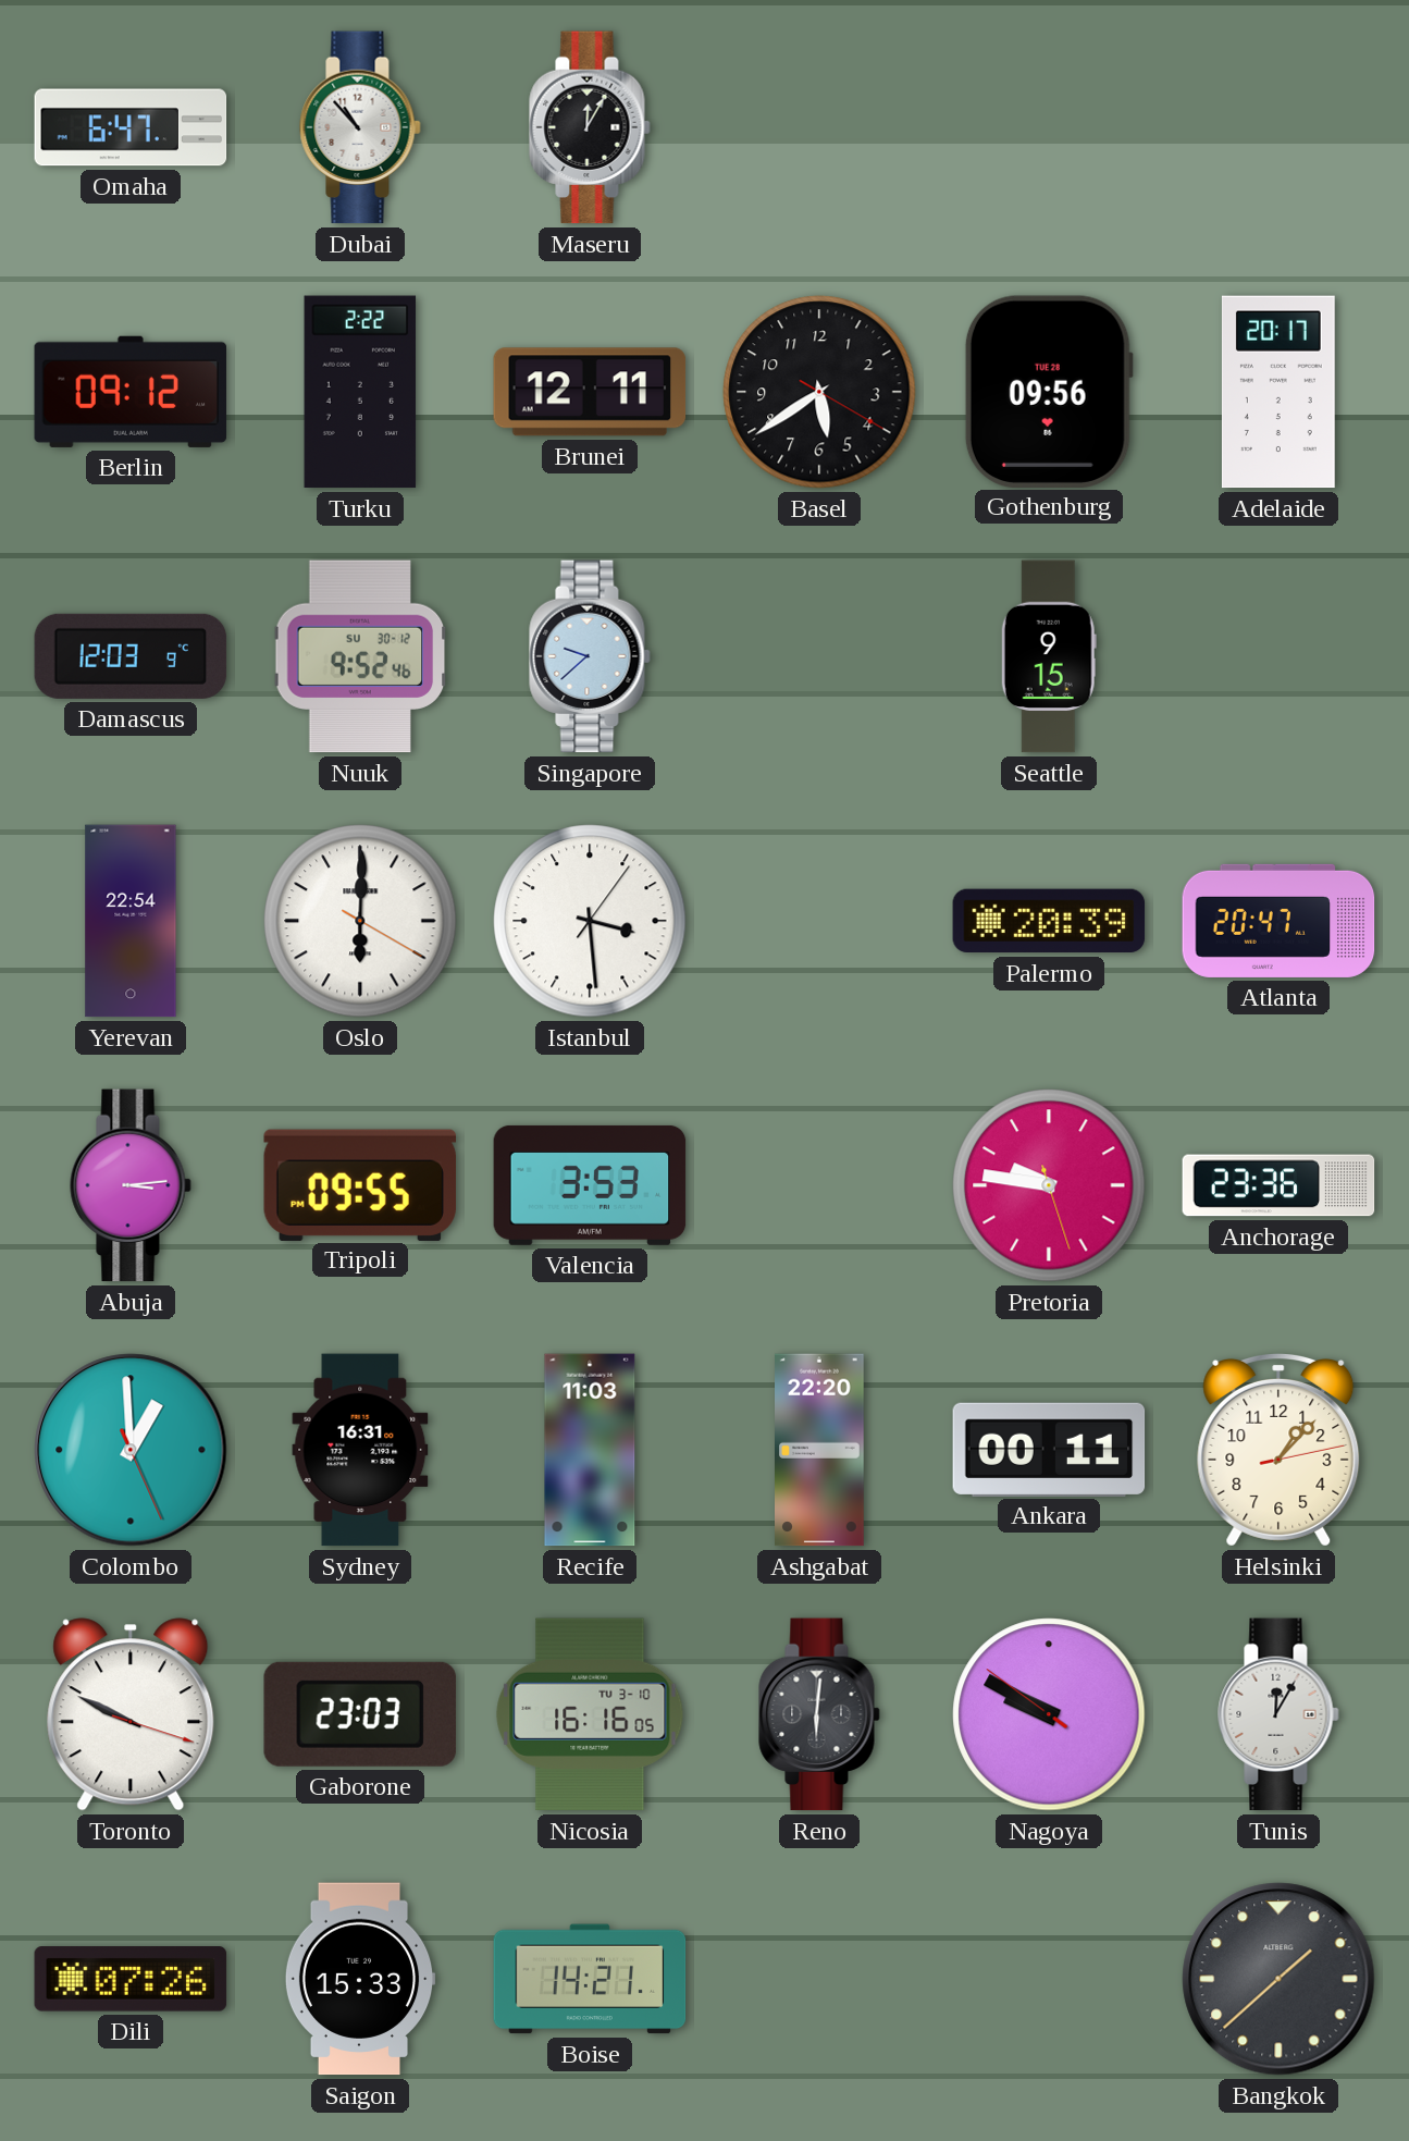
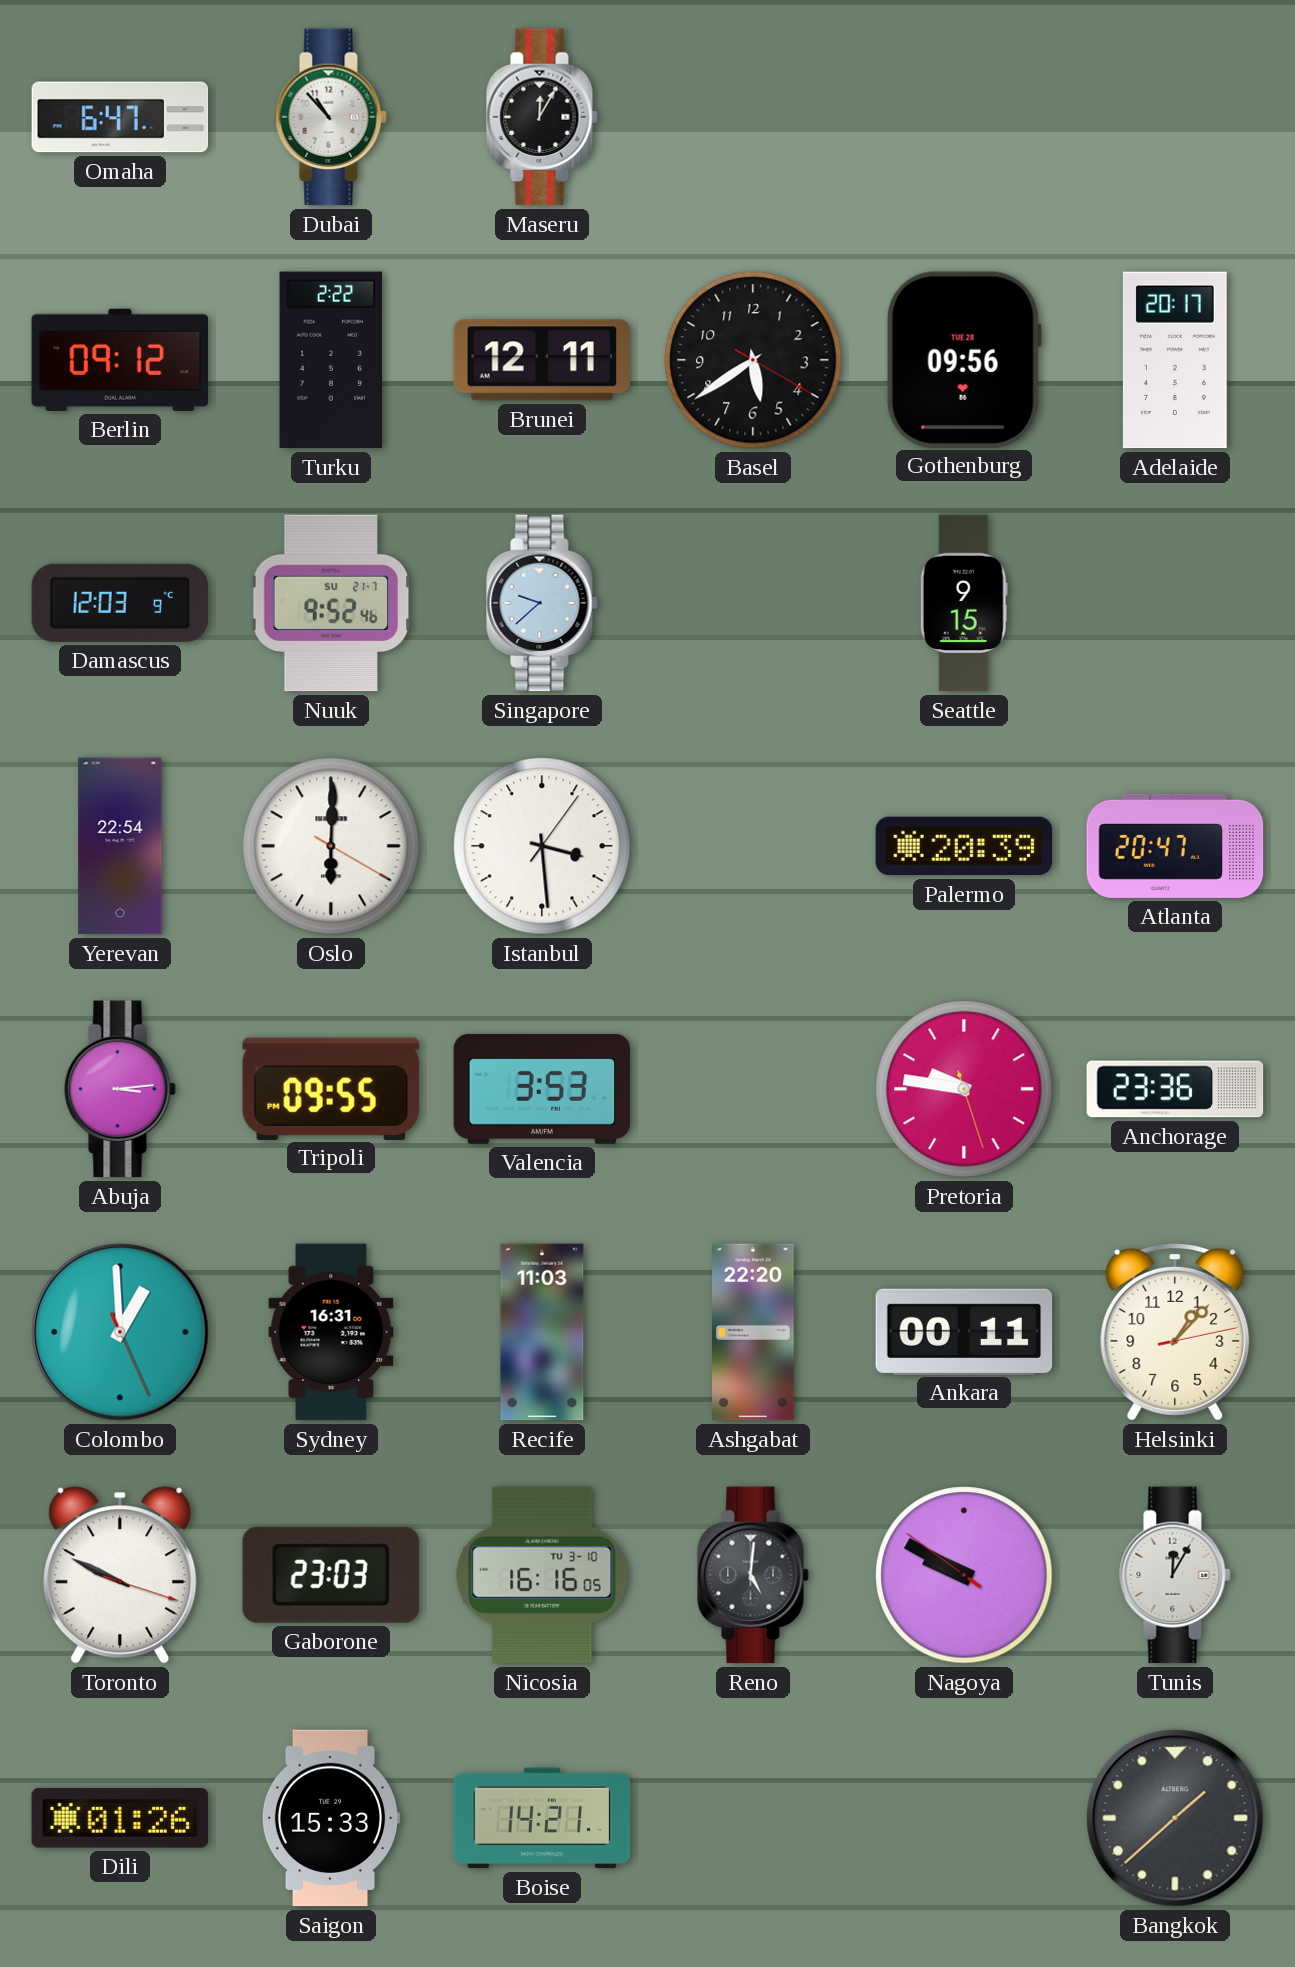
Nuuk date: SU 30-12 -> SU 21-7
Reno: 6:01 -> 5:01
Dili: 07:26 -> 01:26
